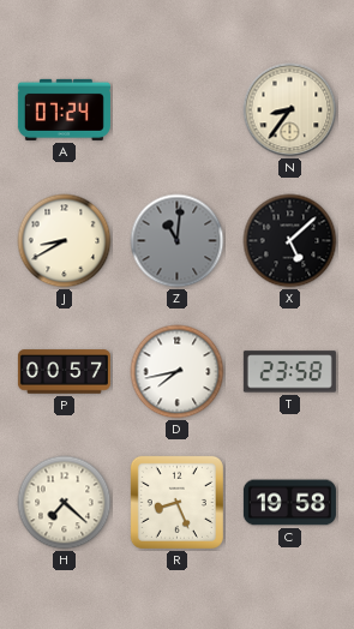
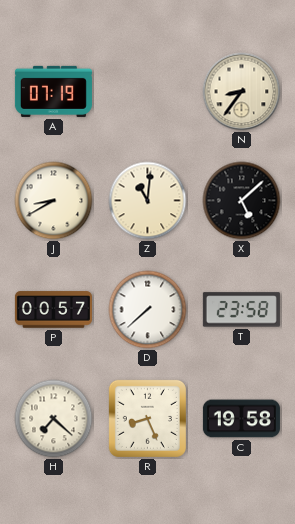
A: 07:24 -> 07:19
Z dial: grey -> cream
D: 7:43 -> 7:38
